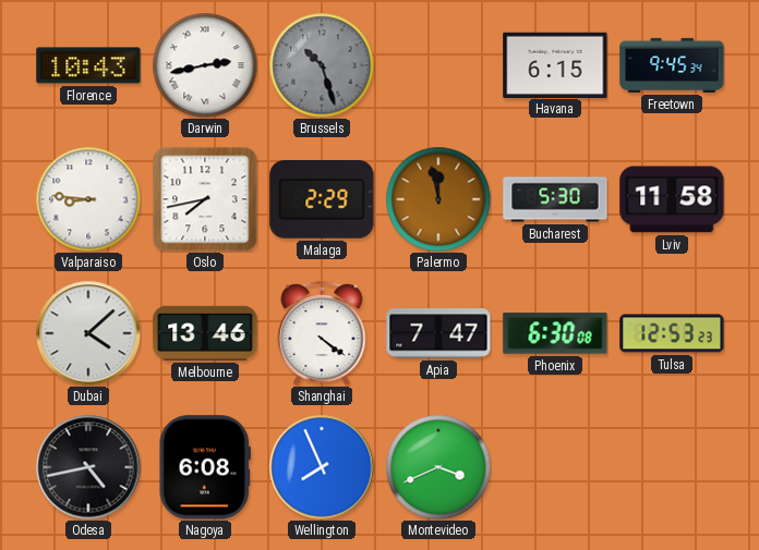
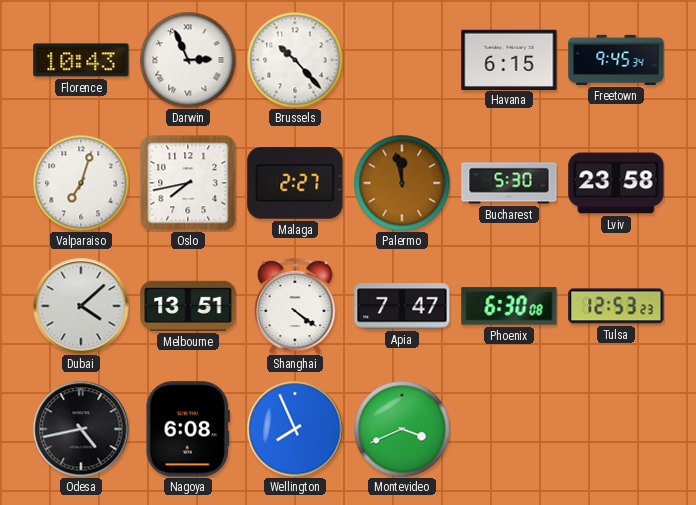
Darwin: 2:43 -> 2:56
Brussels: 10:27 -> 10:23
Brussels dial: grey -> white
Valparaiso: 8:46 -> 7:03
Malaga: 2:29 -> 2:27
Lviv: 11:58 -> 23:58
Melbourne: 13:46 -> 13:51
